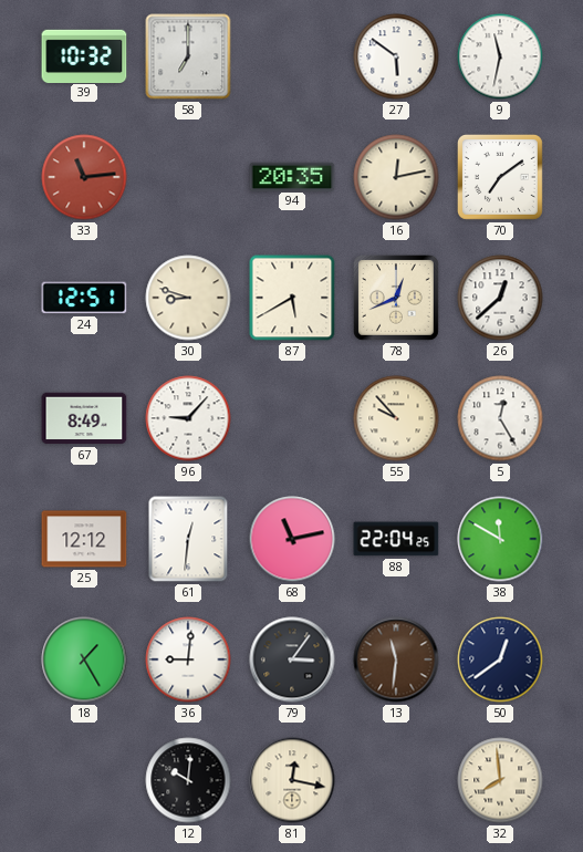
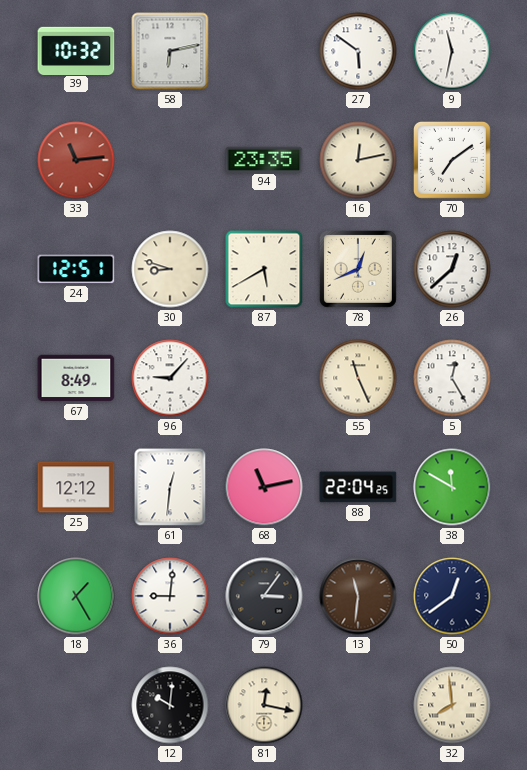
58: 7:00 -> 6:13
94: 20:35 -> 23:35
55: 9:53 -> 11:26
